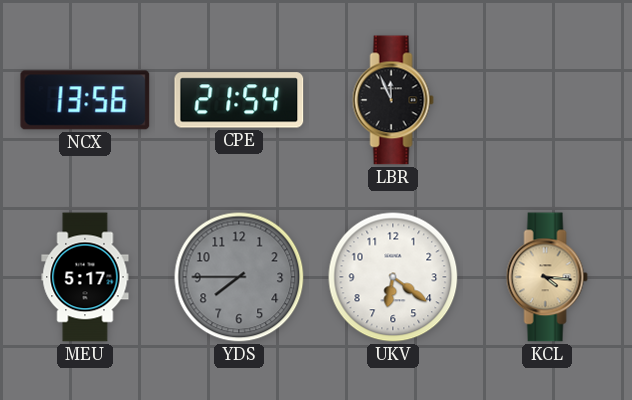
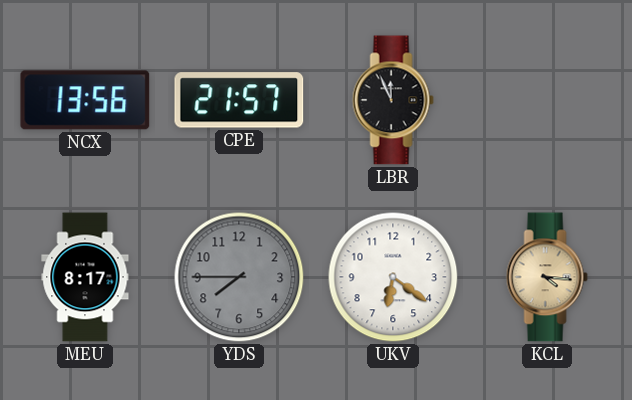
CPE: 21:54 -> 21:57
MEU: 5:17 -> 8:17
